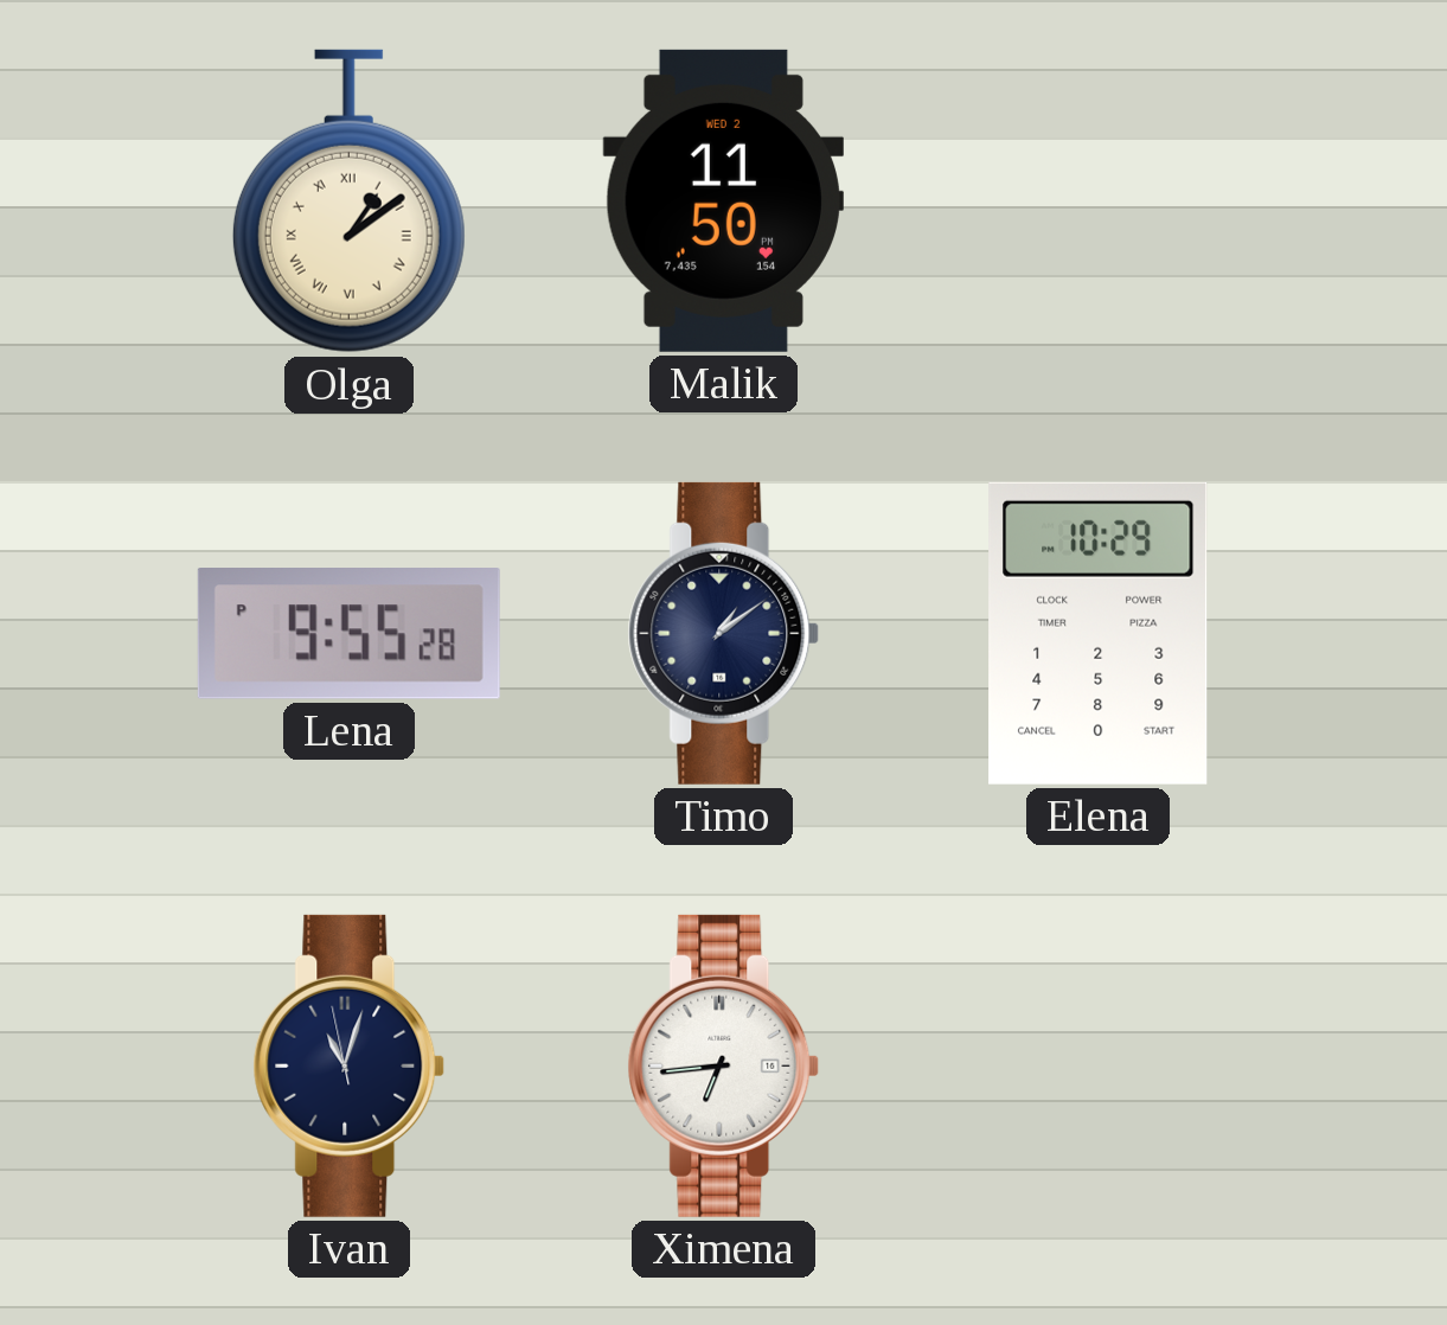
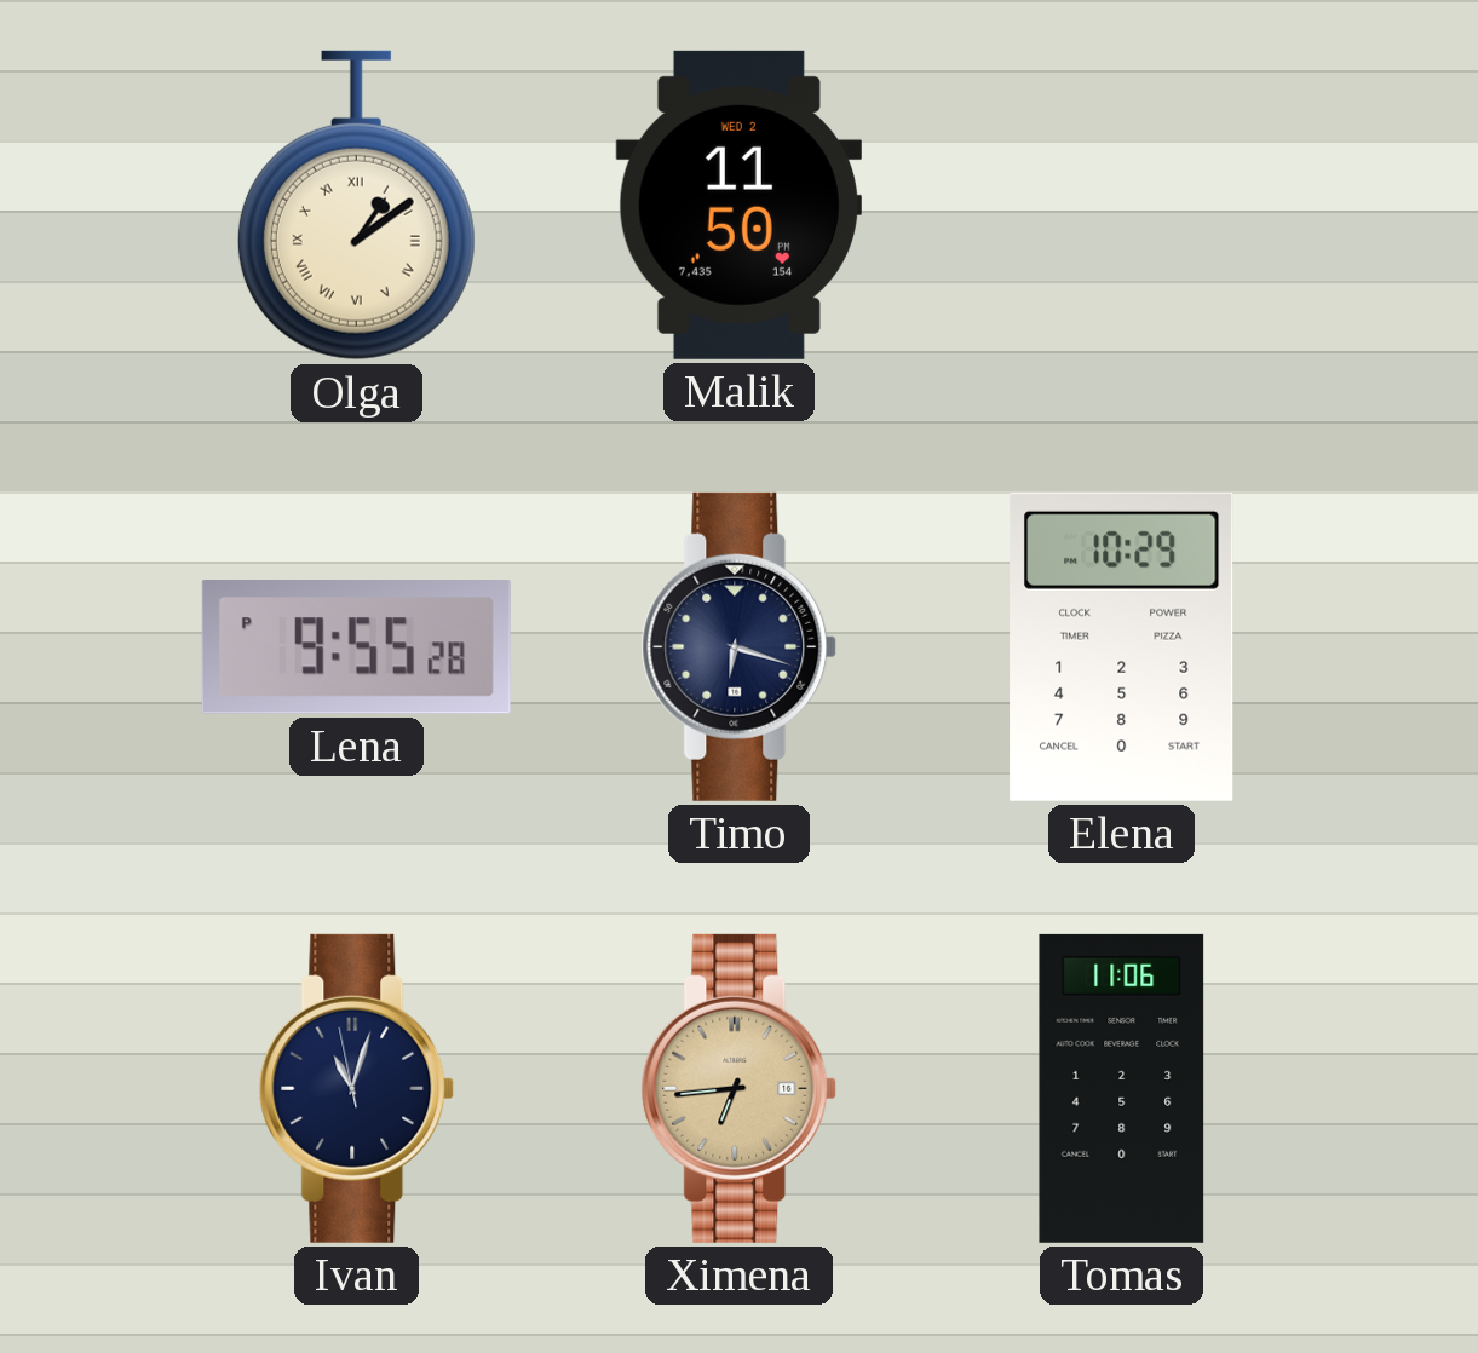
Timo: 1:09 -> 6:18
Ximena dial: white -> champagne
Tomas: none -> 11:06
